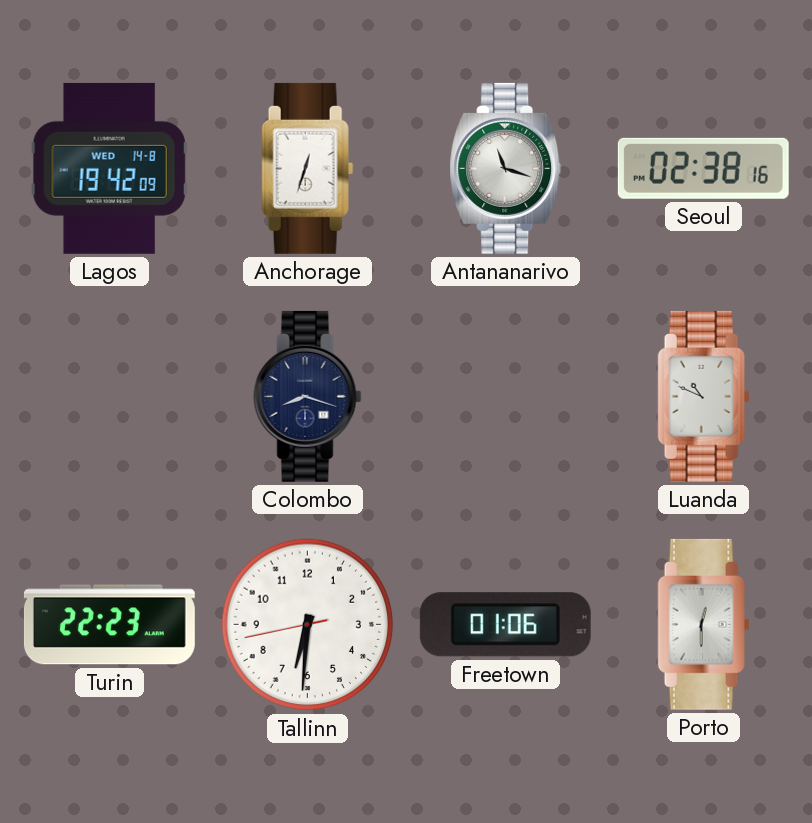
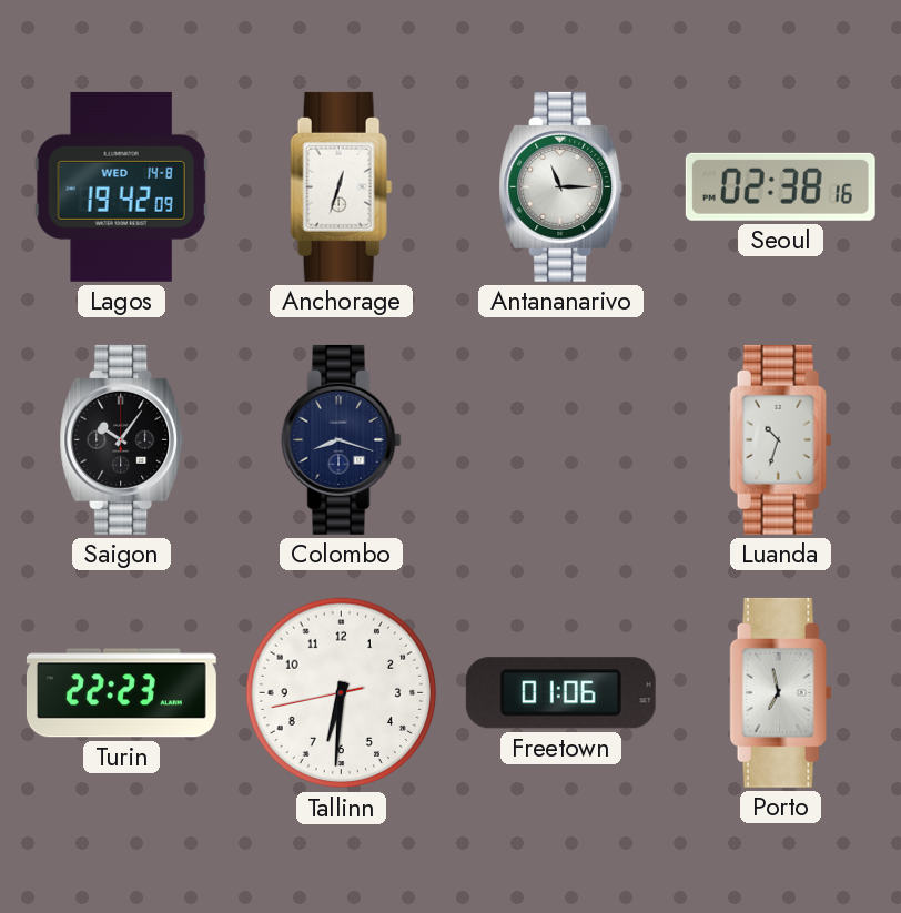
Antananarivo: 11:18 -> 11:15
Saigon: none -> 10:06
Luanda: 10:49 -> 10:33
Porto: 12:30 -> 6:58
